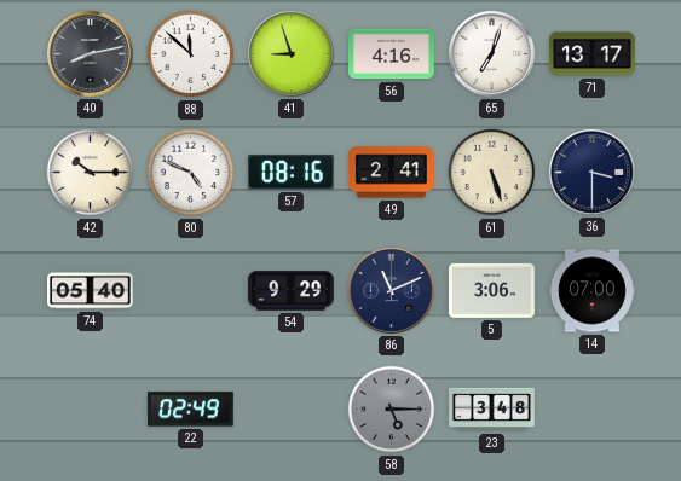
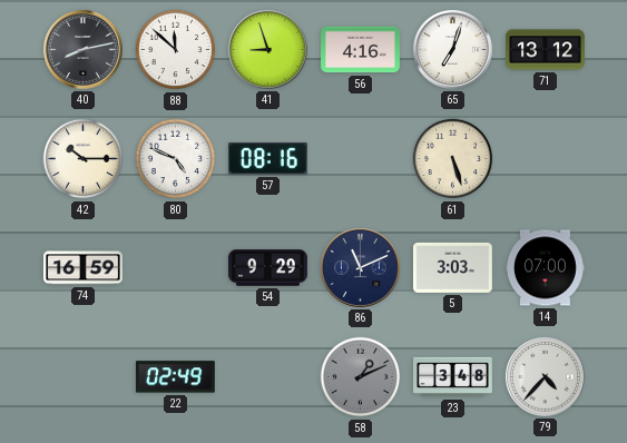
71: 13:17 -> 13:12
49: 2:41 -> none
36: 3:30 -> none
74: 05:40 -> 16:59
5: 3:06 -> 3:03
58: 5:15 -> 1:11
79: none -> 4:37
